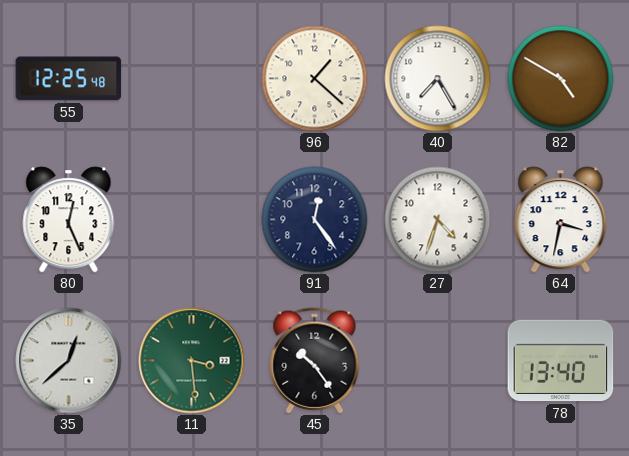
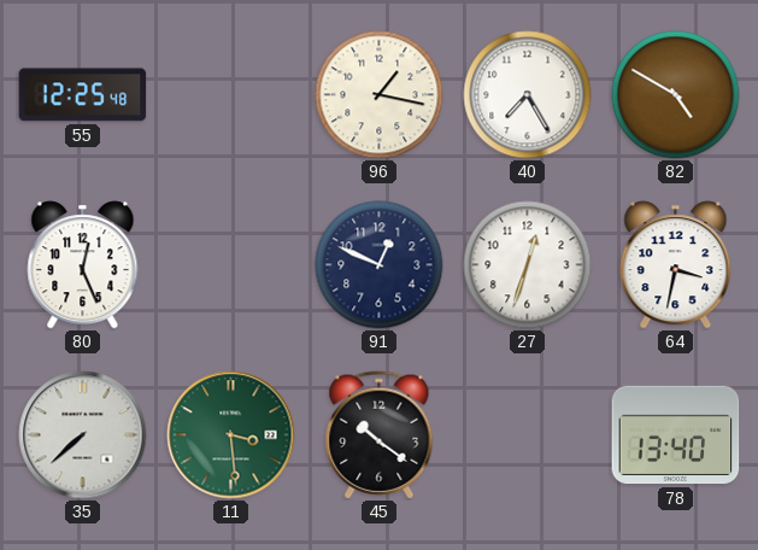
96: 1:22 -> 1:17
91: 12:24 -> 12:49
27: 4:33 -> 12:33
35: 12:38 -> 7:38
45: 10:24 -> 10:21
